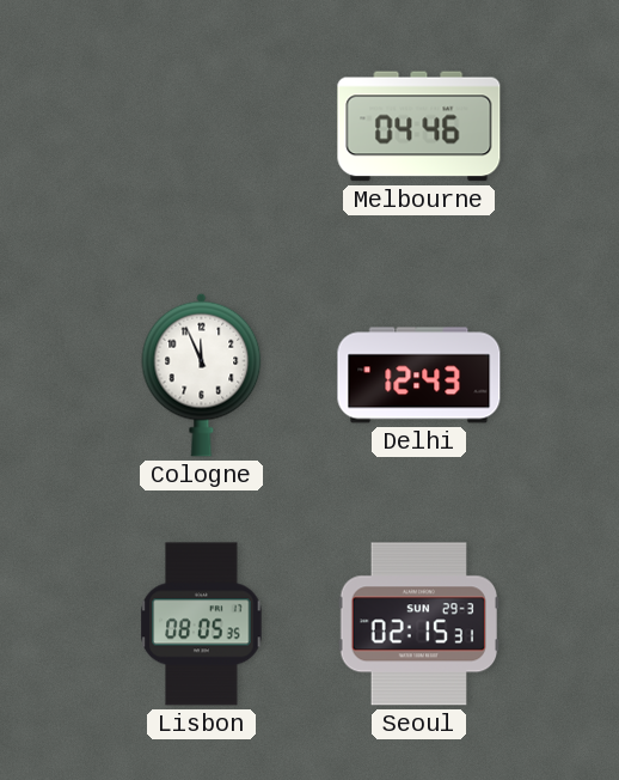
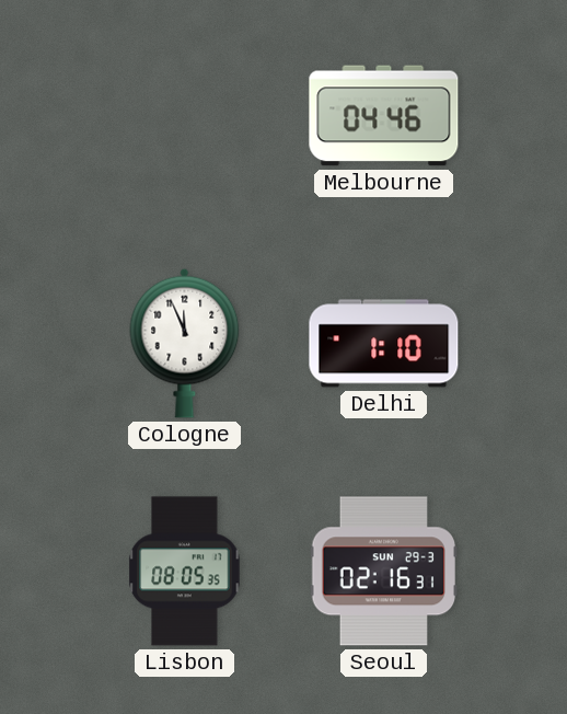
Delhi: 12:43 -> 1:10
Seoul: 02:15 -> 02:16
